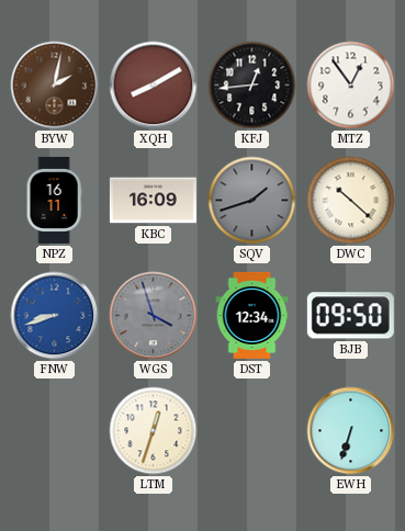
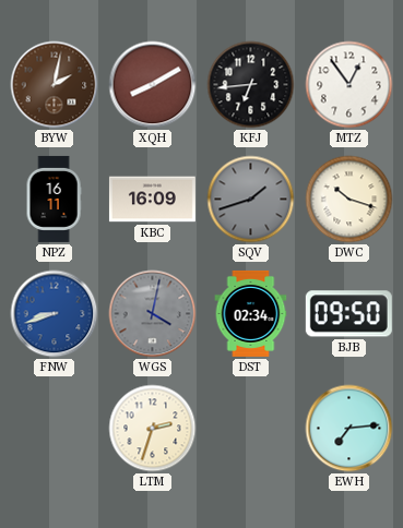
KFJ: 12:44 -> 6:44
DWC: 10:22 -> 10:18
WGS: 3:57 -> 4:02
DST: 12:34 -> 02:34
LTM: 12:33 -> 2:33
EWH: 6:33 -> 7:14
